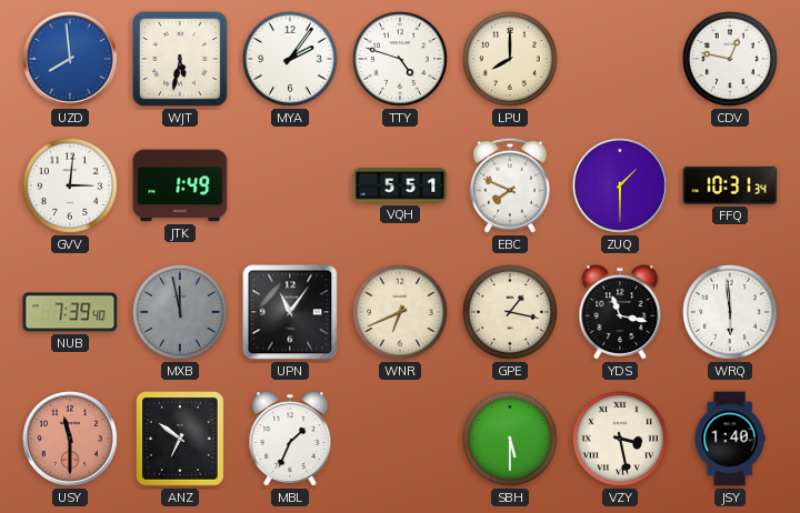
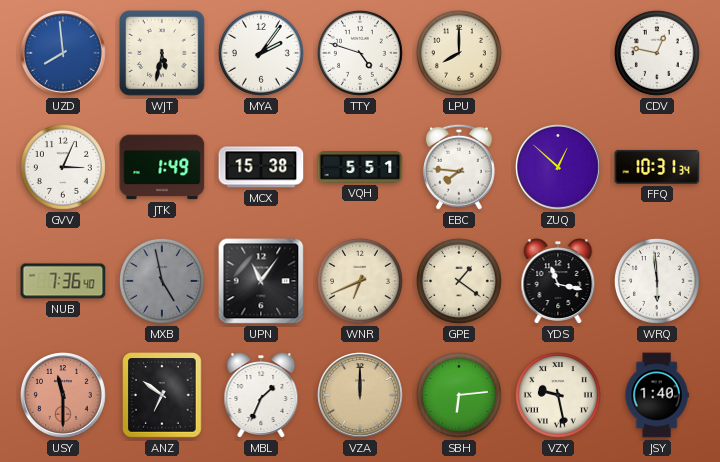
GVV: 3:01 -> 3:04
MCX: none -> 15:38
EBC: 7:49 -> 7:46
ZUQ: 1:30 -> 12:52
NUB: 7:39 -> 7:36
MXB: 11:58 -> 4:58
GPE: 1:17 -> 1:21
VZA: none -> 12:00
SBH: 5:30 -> 6:14
VZY: 3:28 -> 9:28
